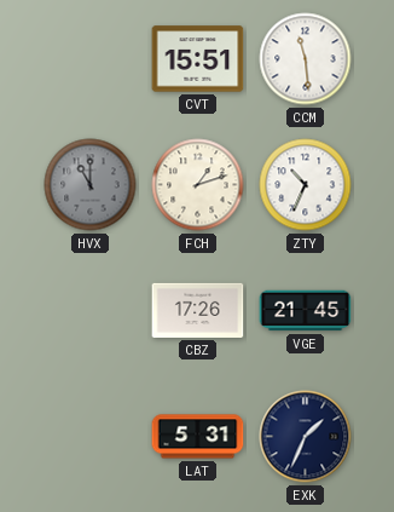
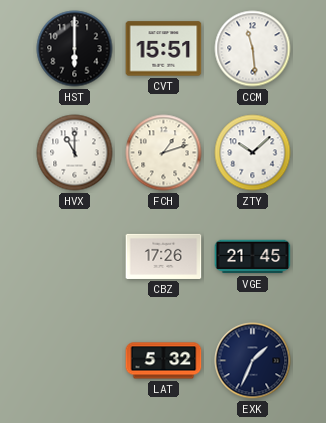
HST: none -> 6:00
HVX dial: grey -> white
ZTY: 10:34 -> 10:08
LAT: 5:31 -> 5:32
